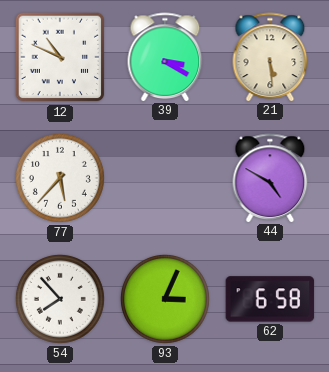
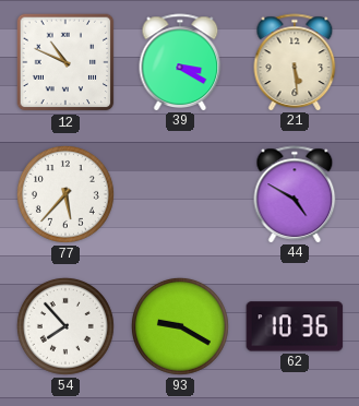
93: 3:04 -> 9:20
62: 6:58 -> 10:36
